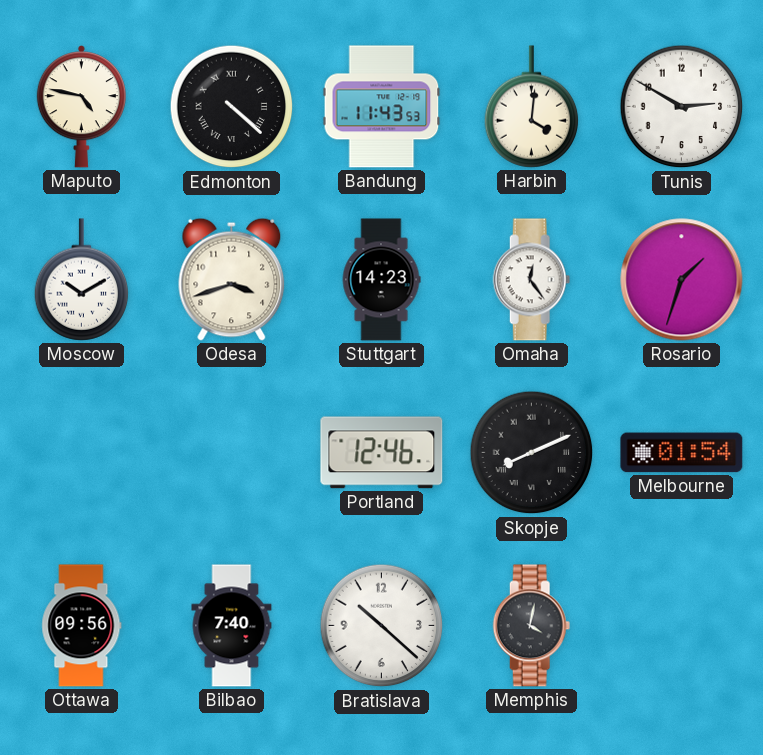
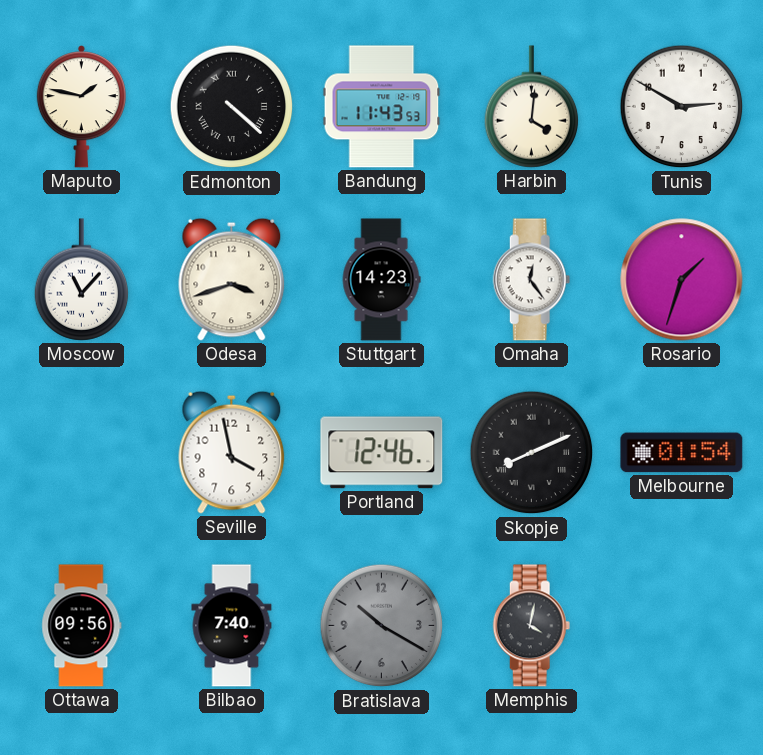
Maputo: 4:47 -> 1:47
Moscow: 10:10 -> 11:07
Seville: none -> 3:58
Bratislava: 10:22 -> 10:20
Bratislava dial: white -> grey
